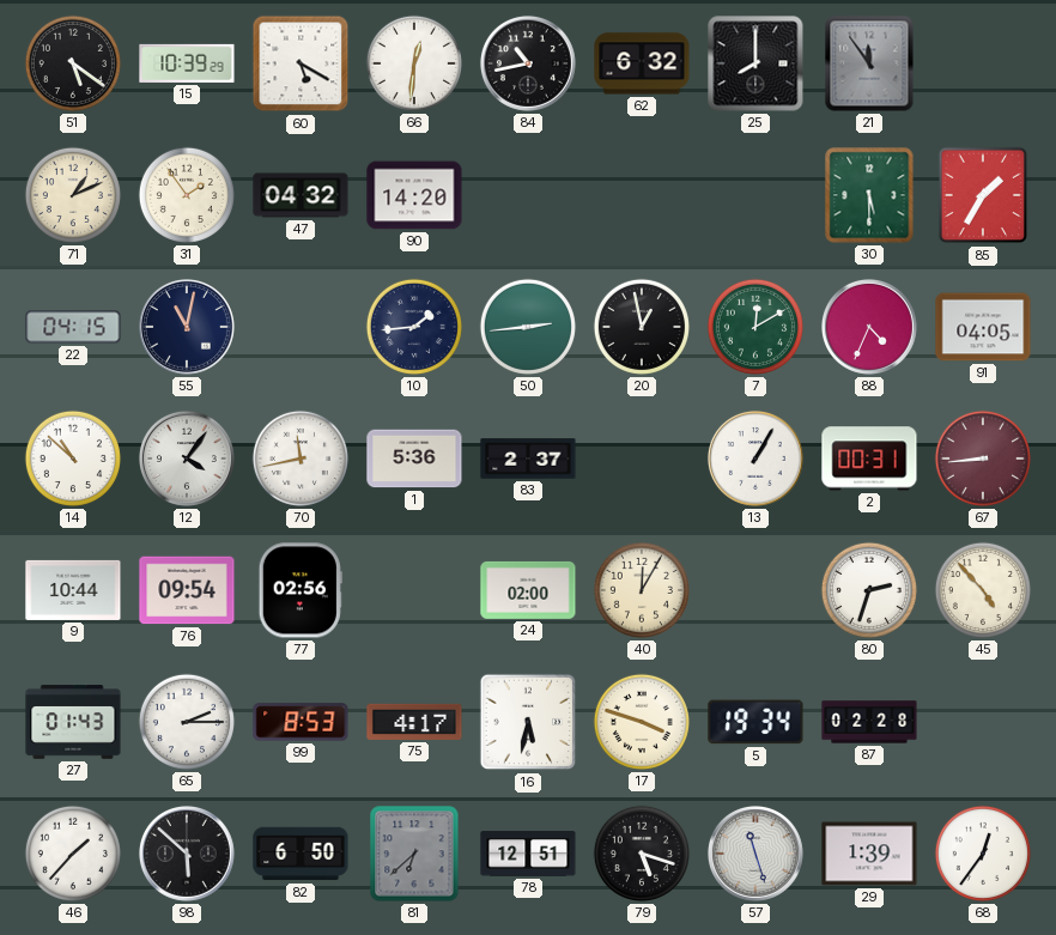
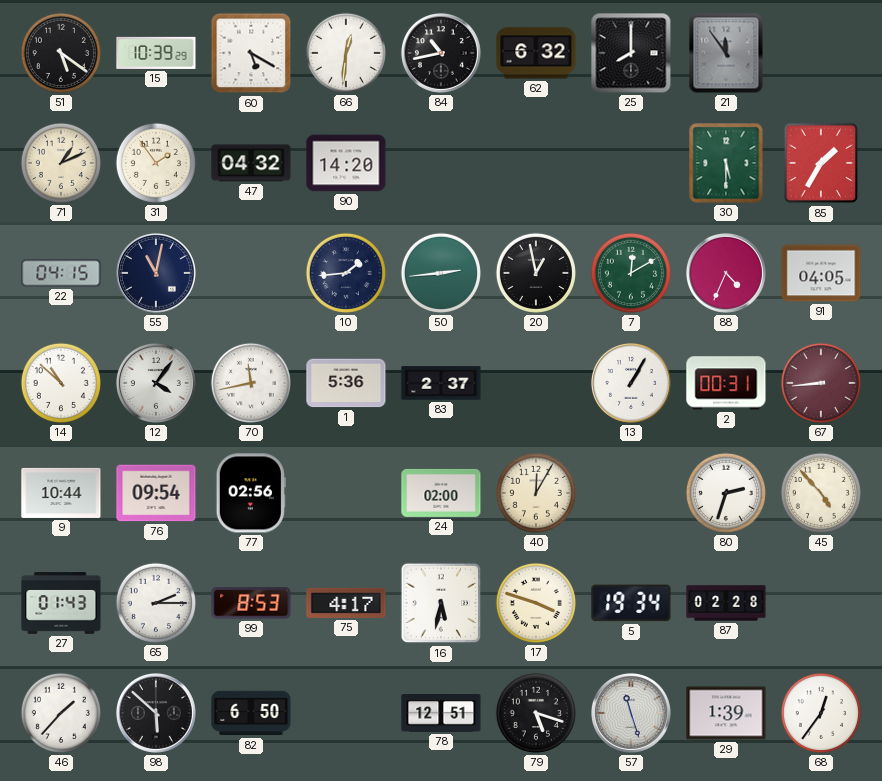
81: 6:38 -> none
